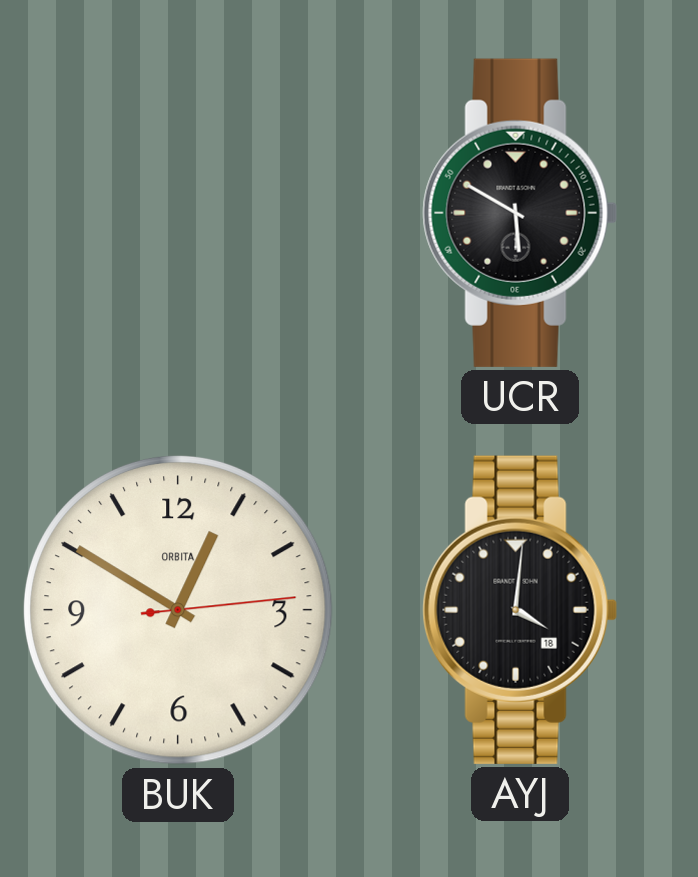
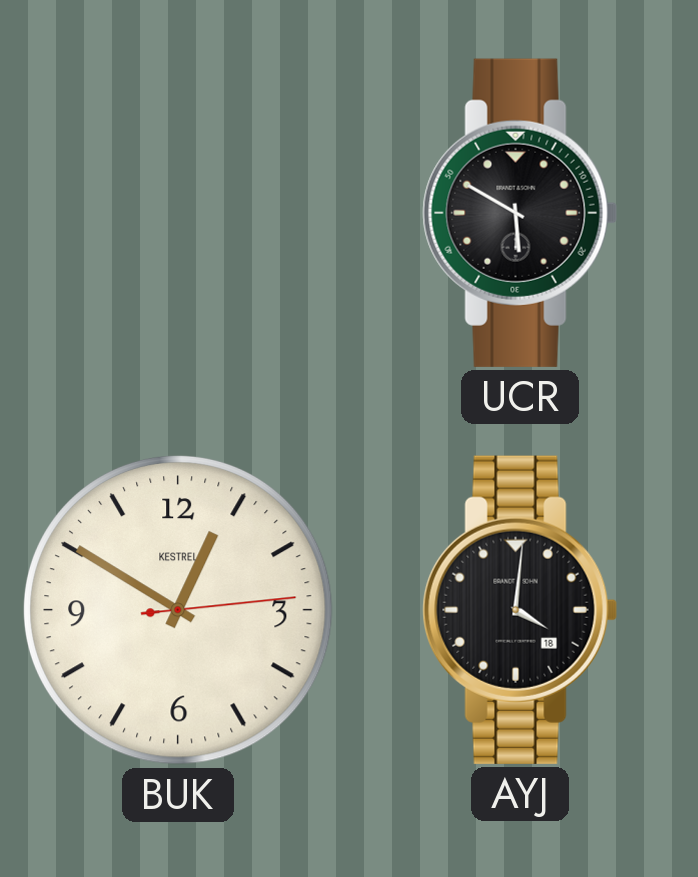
BUK brand: ORBITA -> KESTREL
